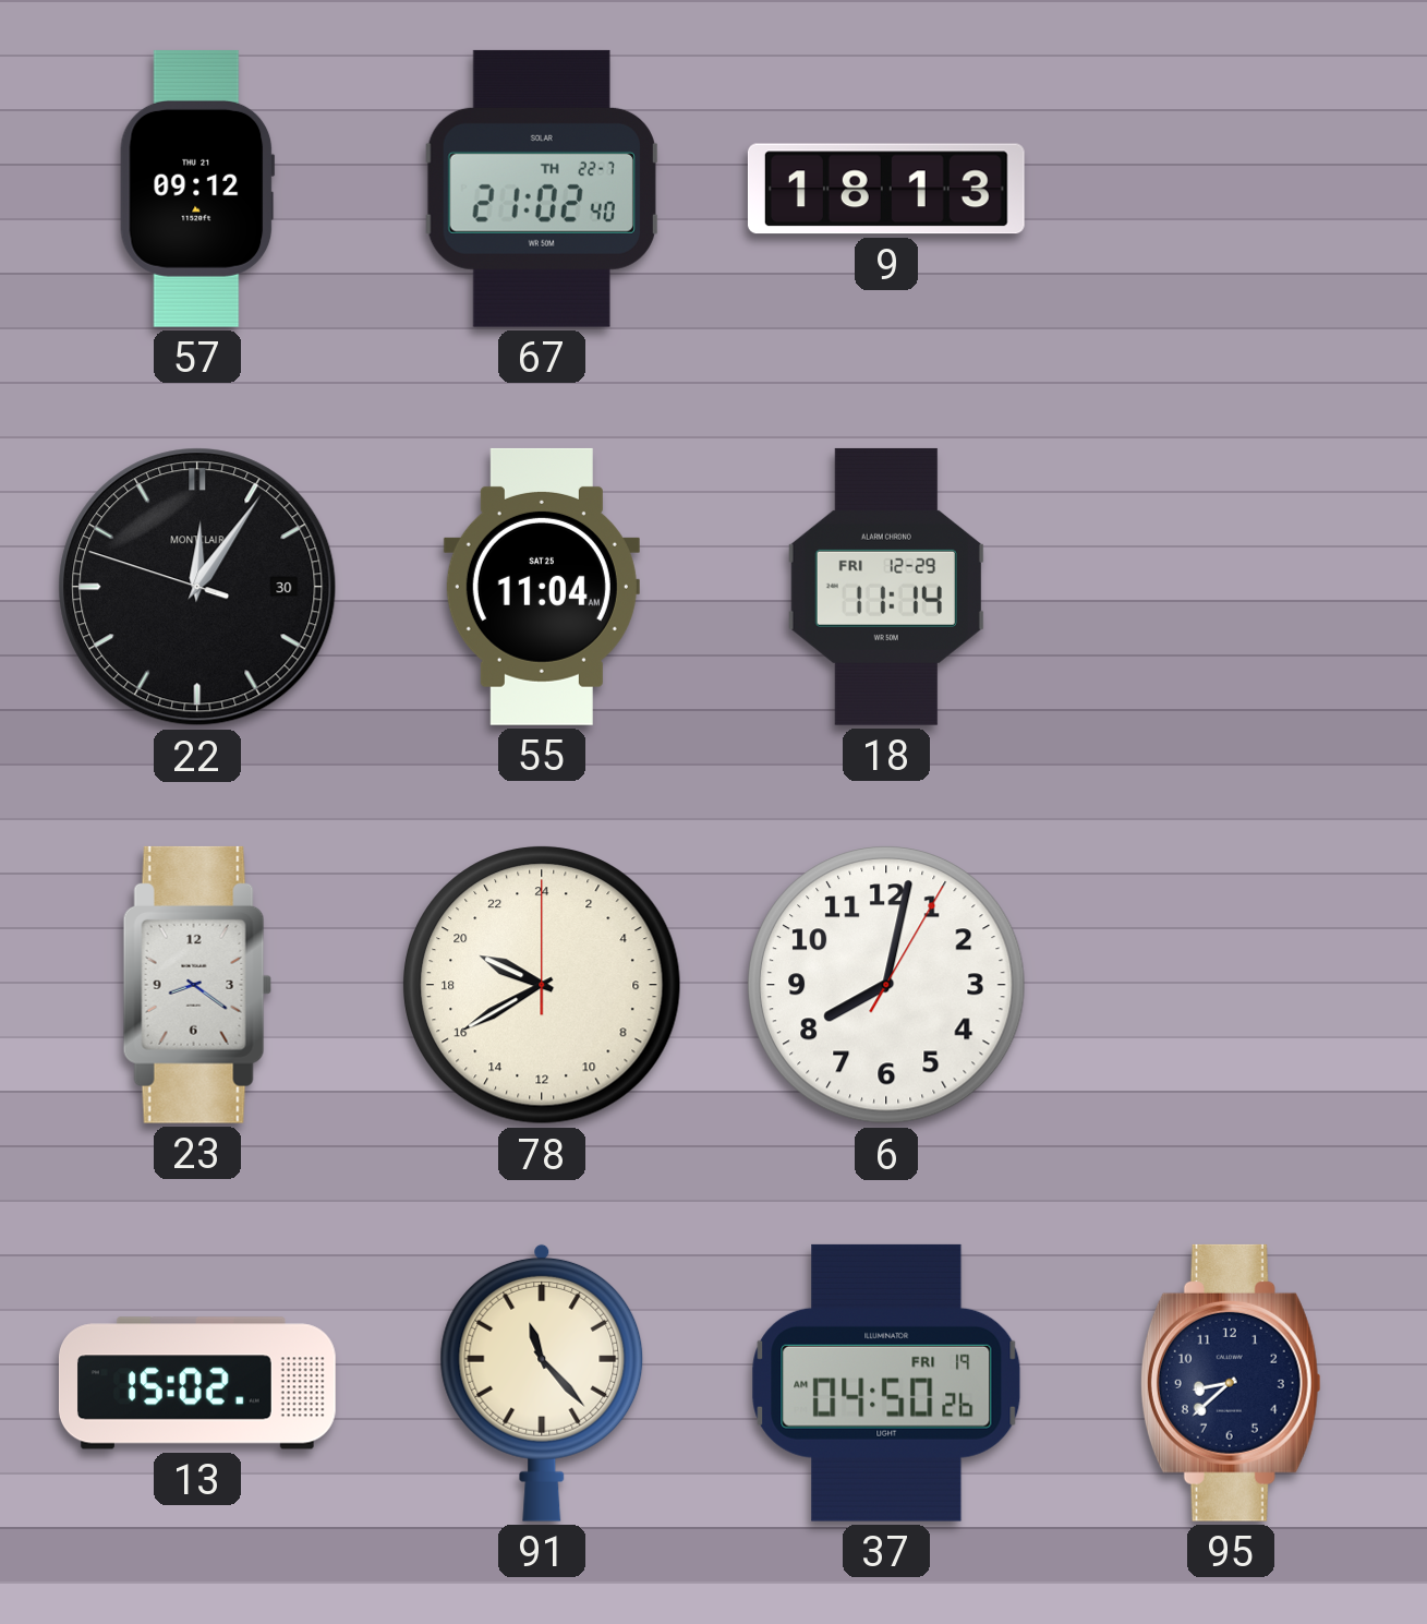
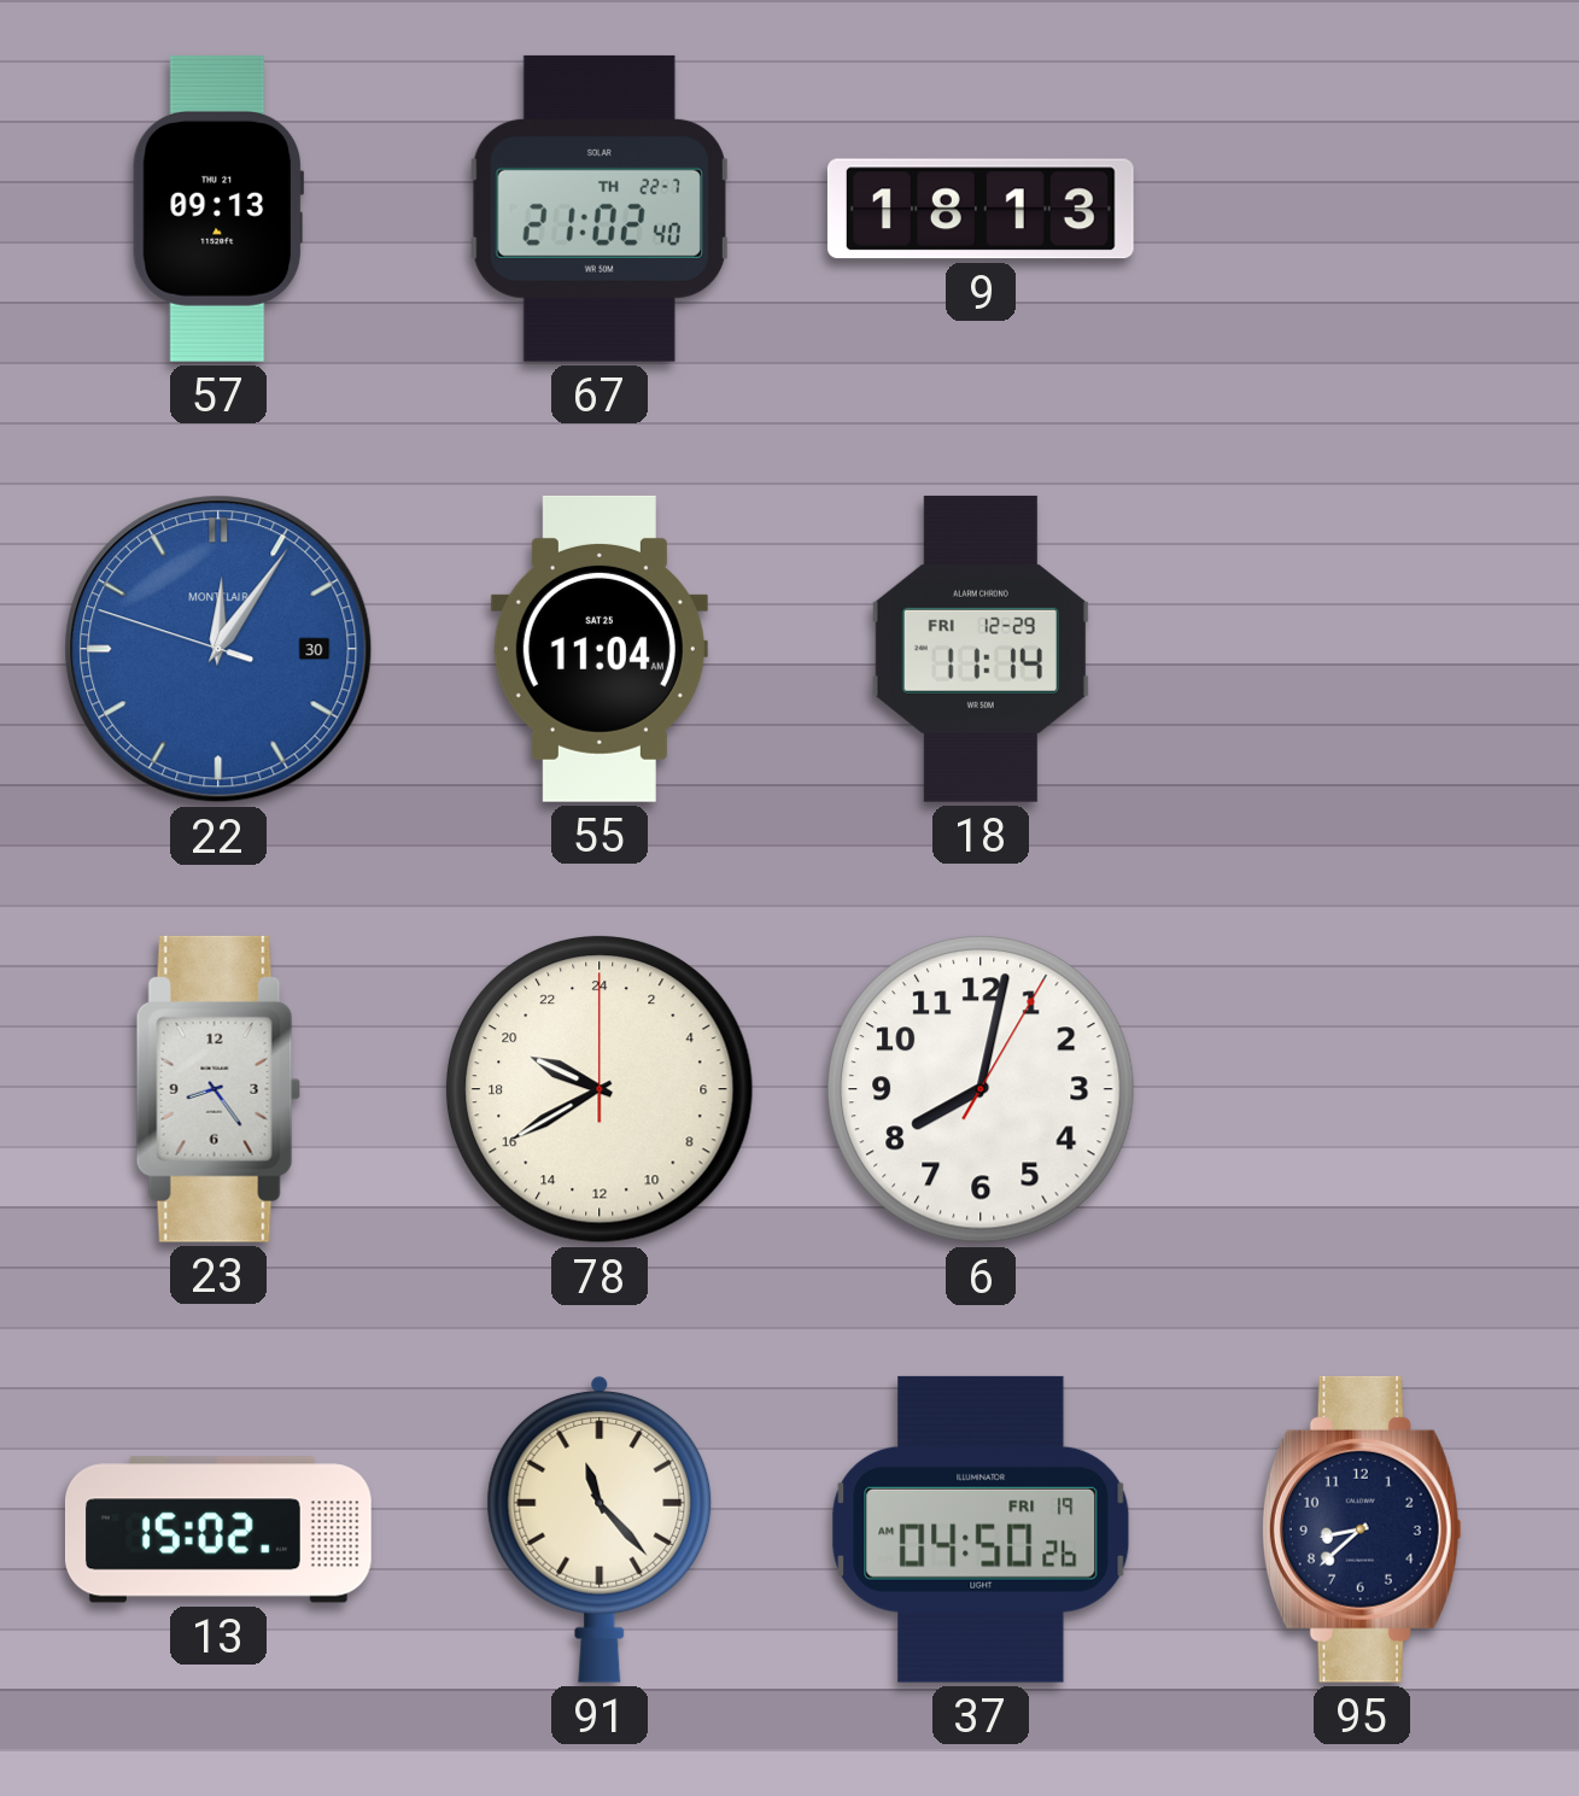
57: 09:12 -> 09:13
22 dial: black -> blue
23: 8:21 -> 8:24
